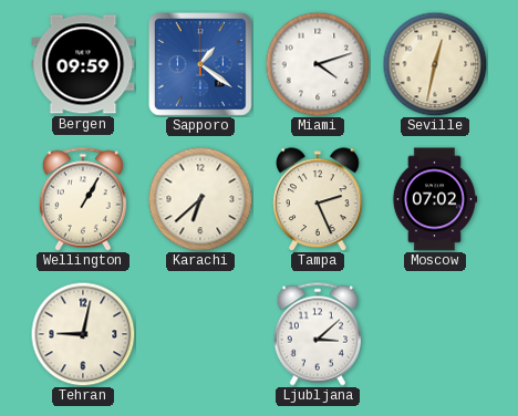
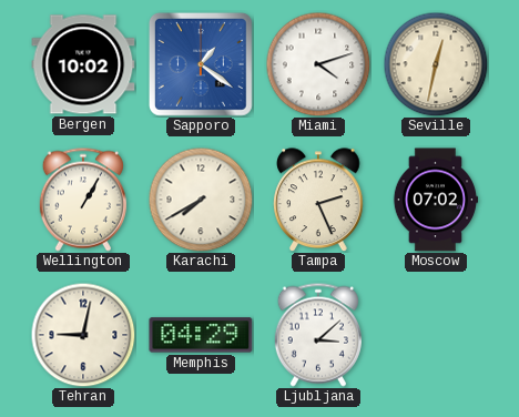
Bergen: 09:59 -> 10:02
Karachi: 6:38 -> 7:40
Memphis: none -> 04:29
